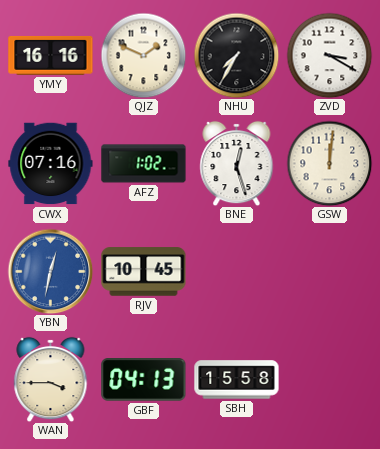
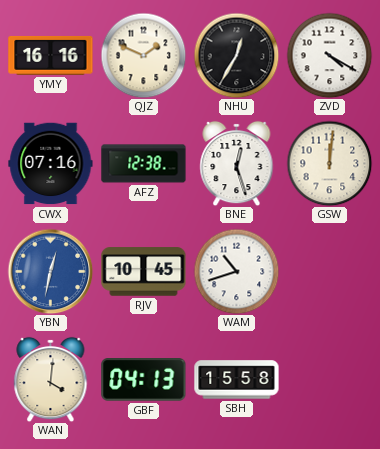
NHU: 7:35 -> 12:35
ZVD: 3:20 -> 4:20
AFZ: 1:02 -> 12:38
WAM: none -> 10:42
WAN: 3:45 -> 4:01
